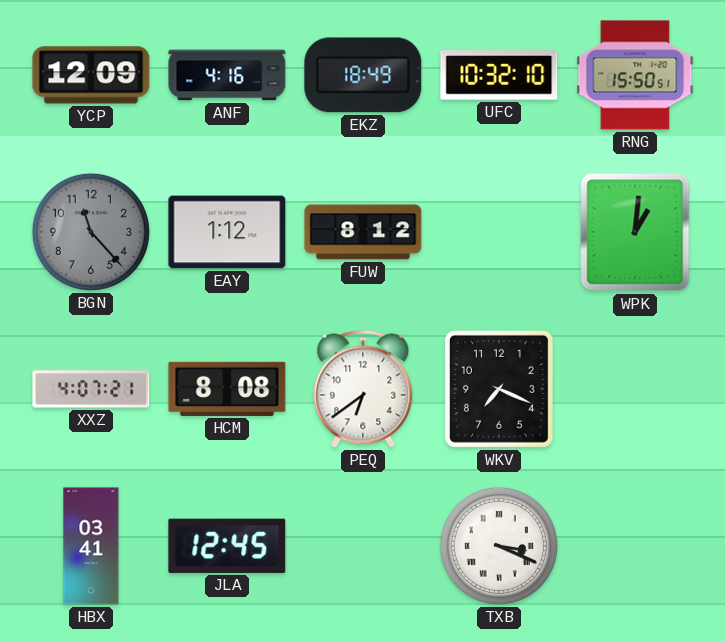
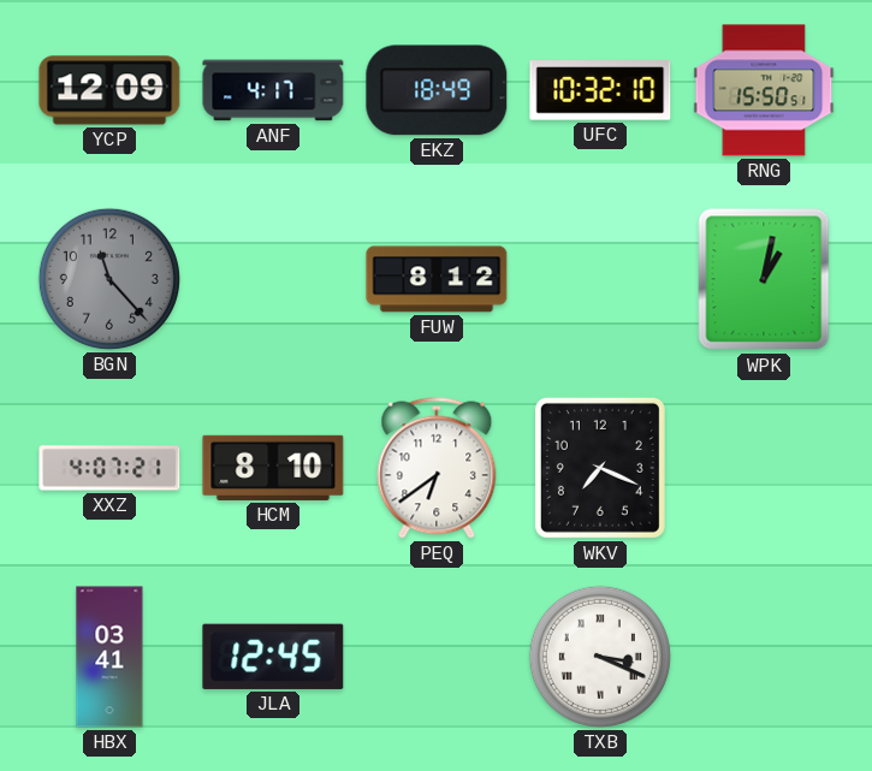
ANF: 4:16 -> 4:17
EAY: 1:12 -> none
WPK: 1:01 -> 1:02
HCM: 8:08 -> 8:10
